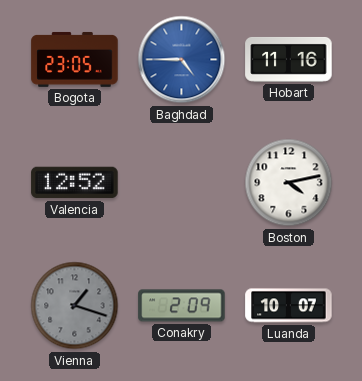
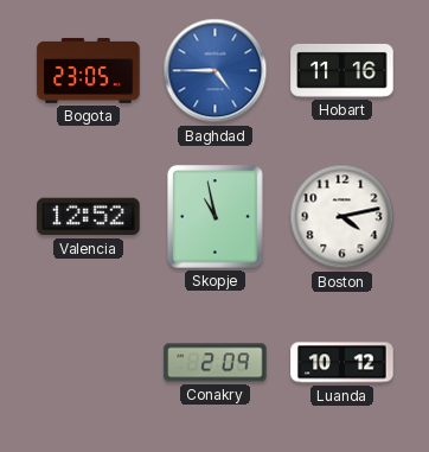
Skopje: none -> 10:58
Vienna: 1:18 -> none
Luanda: 10:07 -> 10:12
